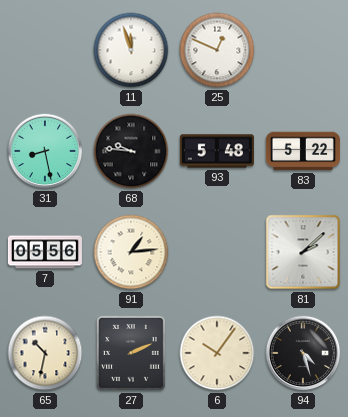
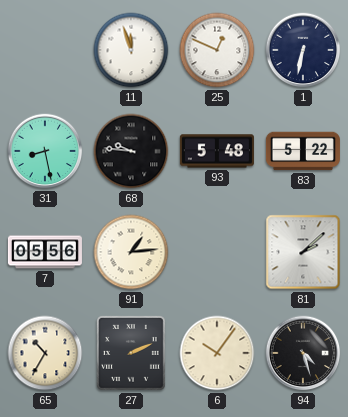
1: none -> 6:32
65: 10:32 -> 10:35
